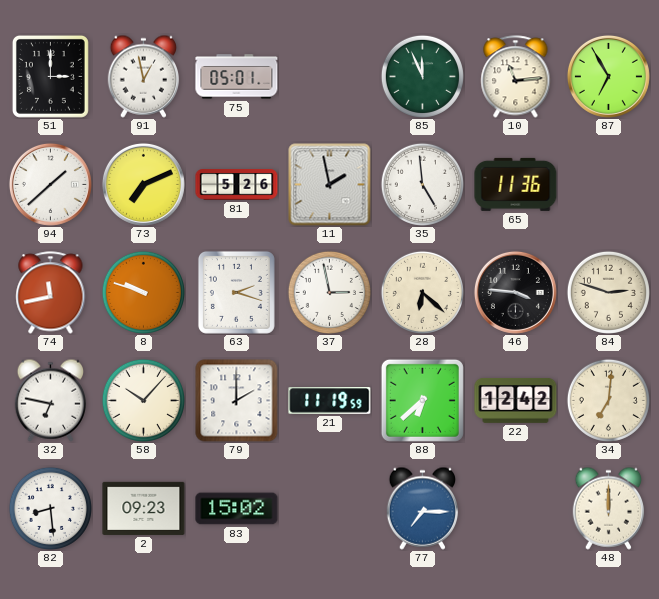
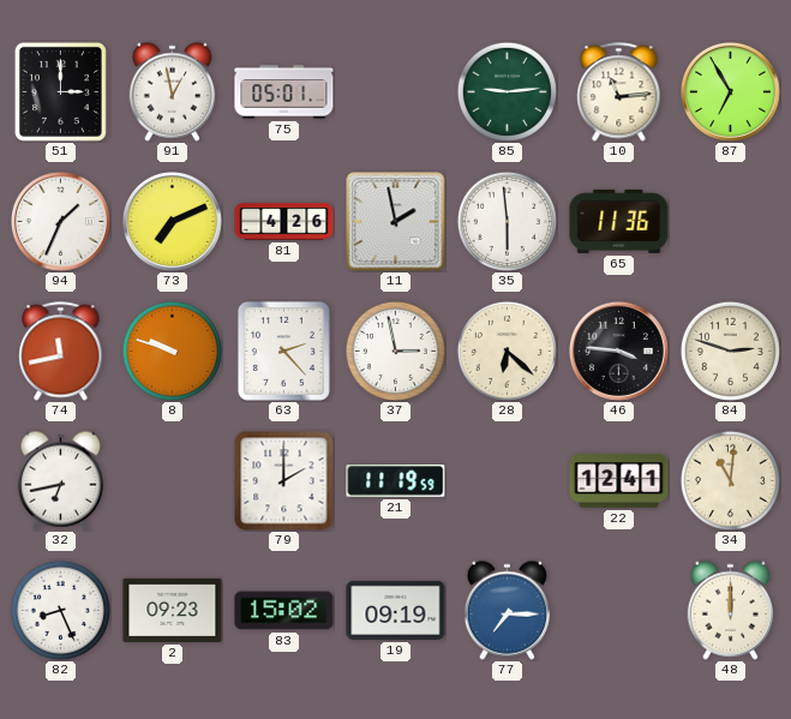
85: 11:56 -> 9:14
94: 1:38 -> 1:34
81: 5:26 -> 4:26
35: 4:59 -> 5:59
63: 2:18 -> 2:23
32: 6:47 -> 6:43
58: 10:07 -> none
88: 6:38 -> none
22: 12:42 -> 12:41
34: 7:01 -> 11:01
82: 8:29 -> 8:26
19: none -> 09:19
